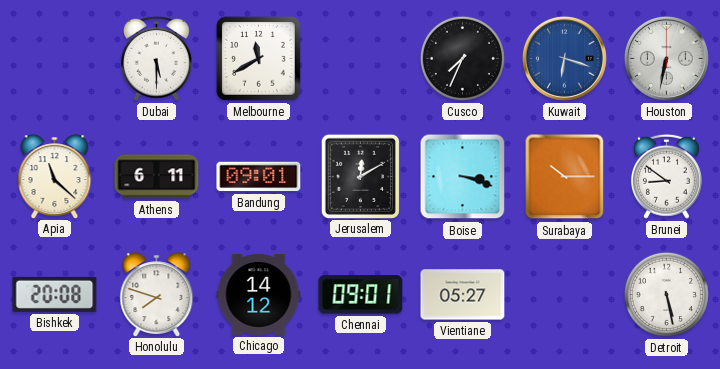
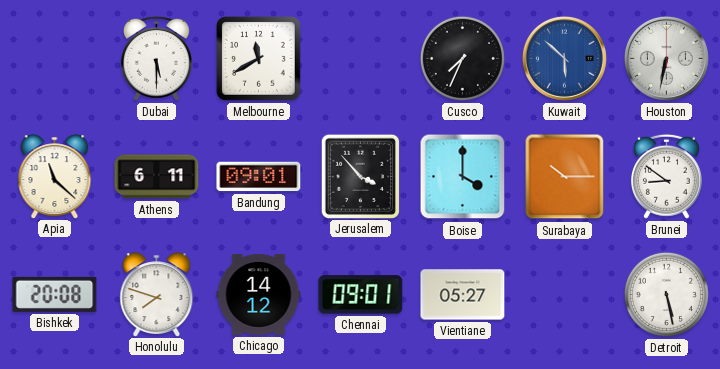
Kuwait: 6:18 -> 5:52
Jerusalem: 12:10 -> 3:53
Boise: 3:18 -> 4:00
